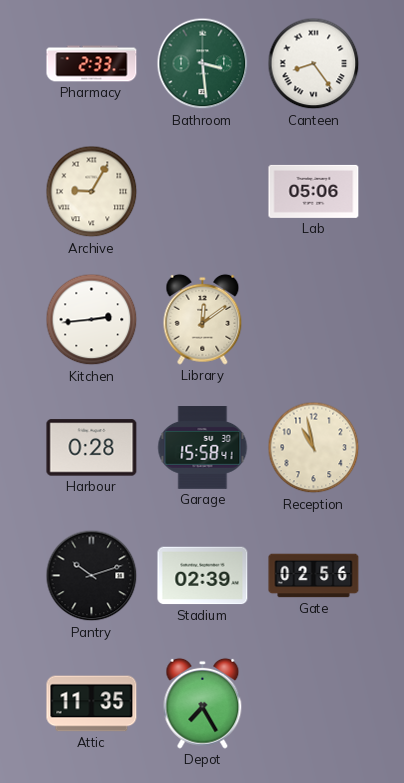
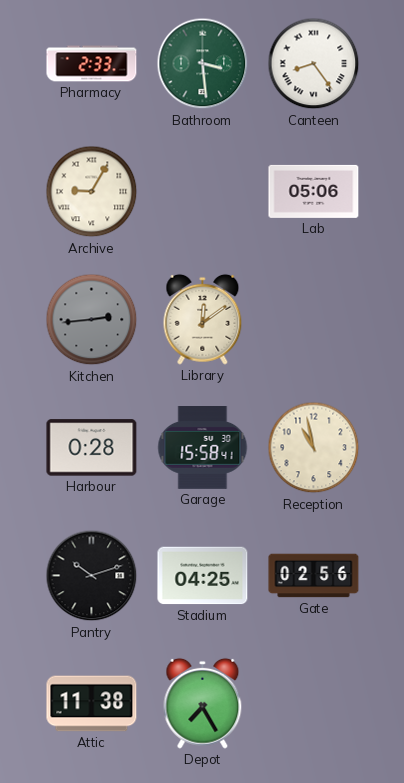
Kitchen dial: white -> grey
Stadium: 02:39 -> 04:25
Attic: 11:35 -> 11:38
